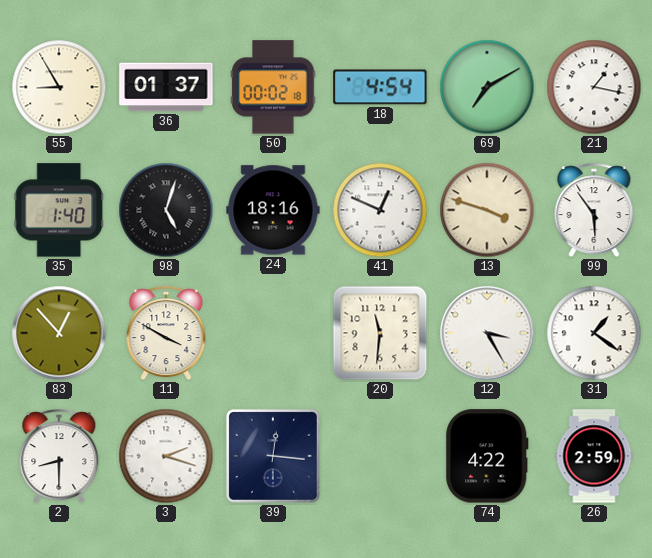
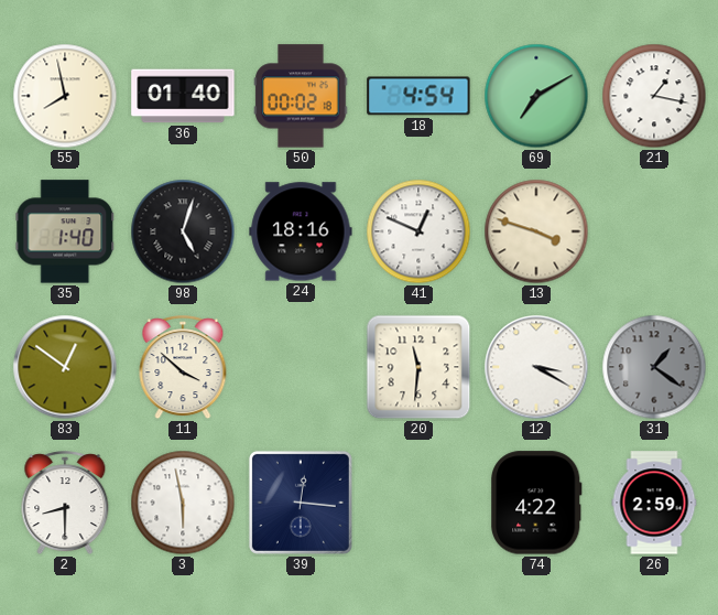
55: 8:55 -> 7:58
36: 01:37 -> 01:40
99: 5:54 -> none
83: 12:53 -> 12:51
11: 3:50 -> 3:52
12: 3:25 -> 3:20
31 dial: white -> grey
3: 2:18 -> 5:58
